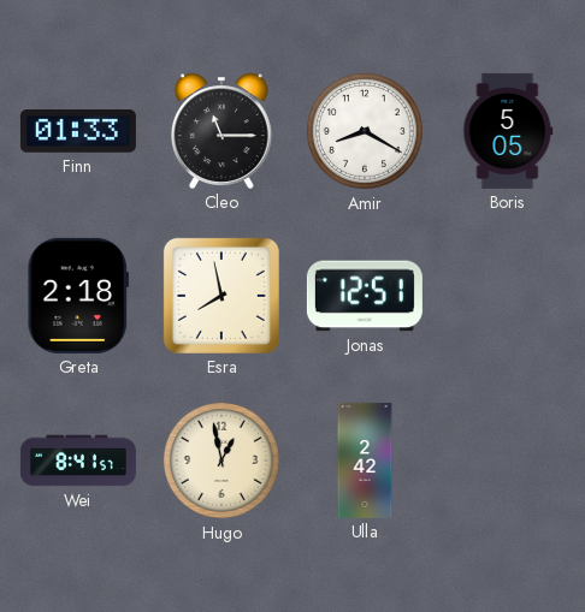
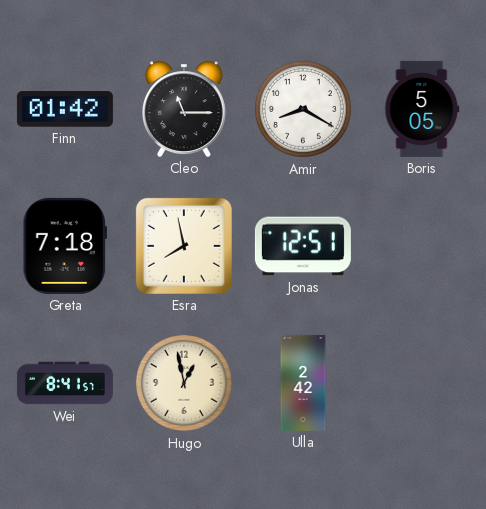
Finn: 01:33 -> 01:42
Greta: 2:18 -> 7:18
